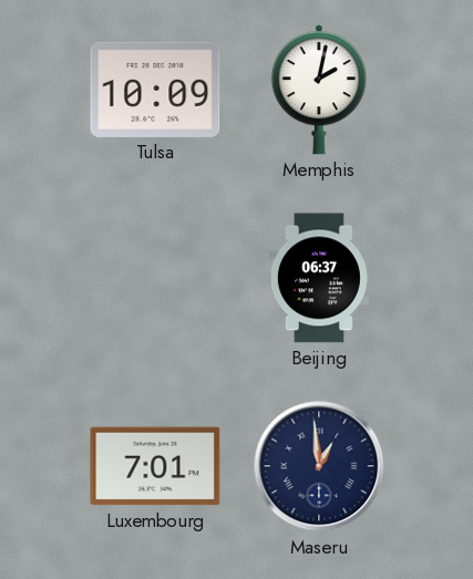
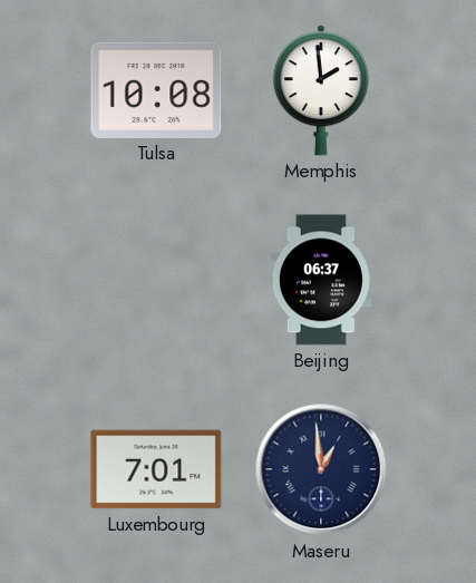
Tulsa: 10:09 -> 10:08
Memphis: 2:02 -> 1:59
